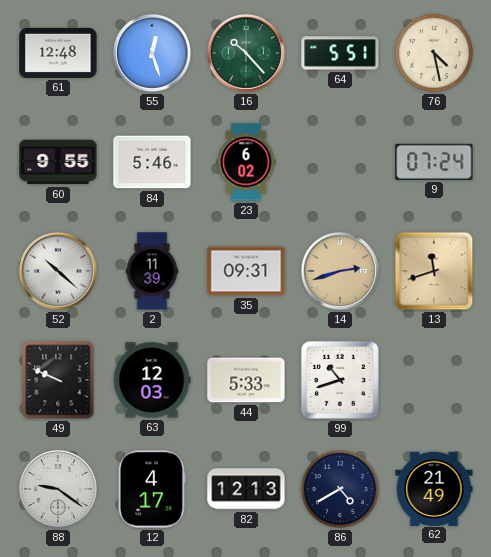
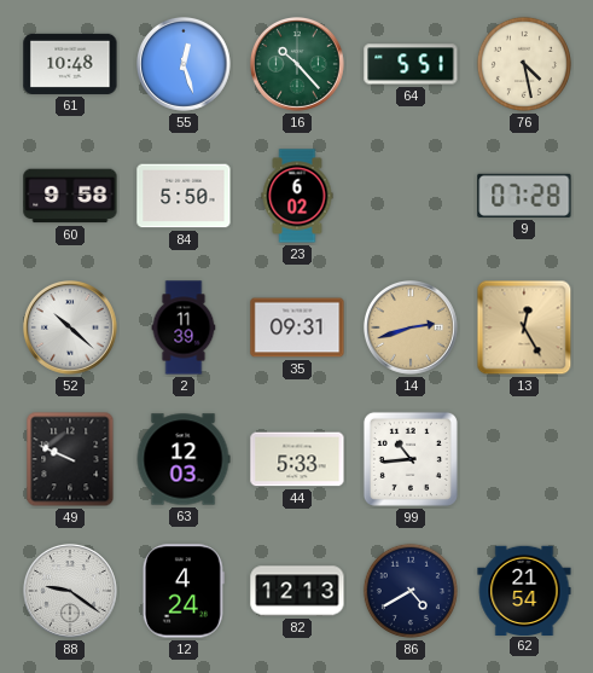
61: 12:48 -> 10:48
60: 9:55 -> 9:58
84: 5:46 -> 5:50
9: 07:24 -> 07:28
13: 11:42 -> 12:25
99: 10:42 -> 10:44
12: 4:17 -> 4:24
62: 21:49 -> 21:54
